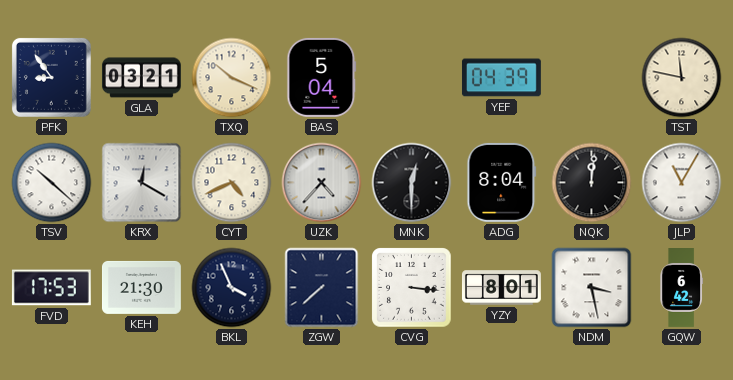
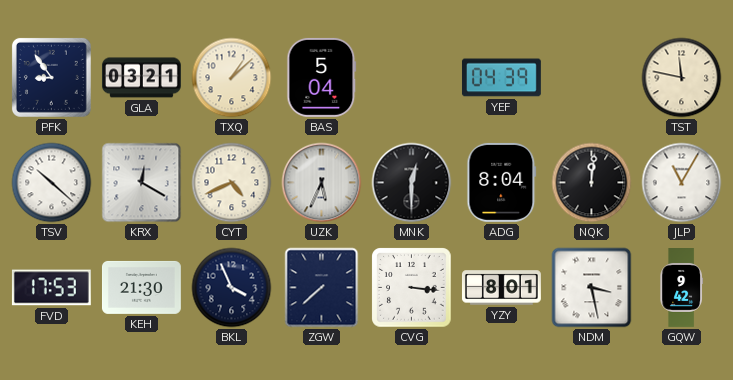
TXQ: 10:19 -> 1:08
UZK: 4:37 -> 5:34
GQW: 6:42 -> 9:42
